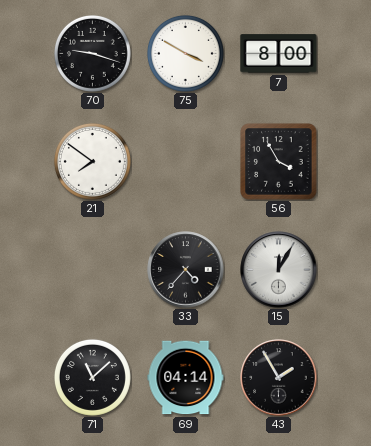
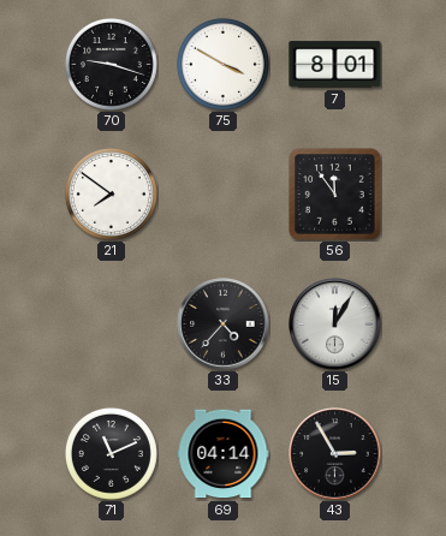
7: 8:00 -> 8:01
56: 3:55 -> 11:54
71: 11:08 -> 11:11
43: 1:55 -> 2:55
